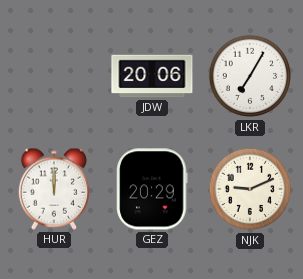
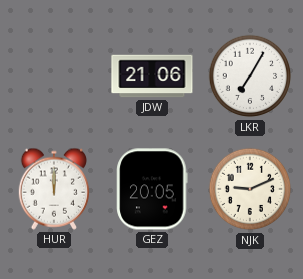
JDW: 20:06 -> 21:06
GEZ: 20:29 -> 20:05
